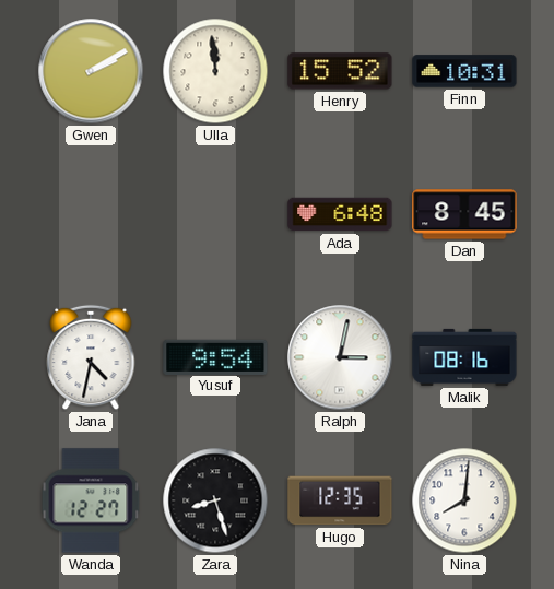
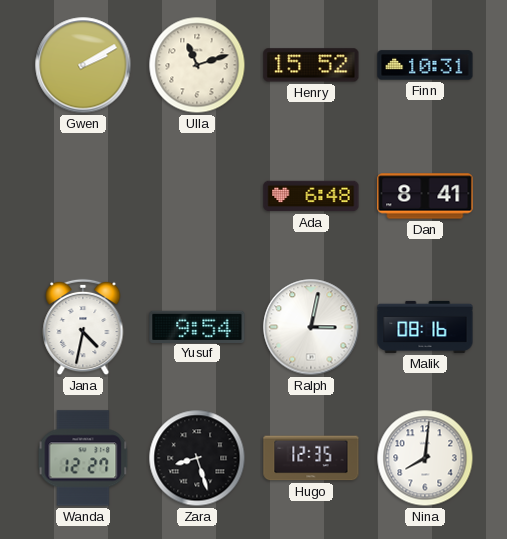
Ulla: 11:59 -> 11:12
Dan: 8:45 -> 8:41
